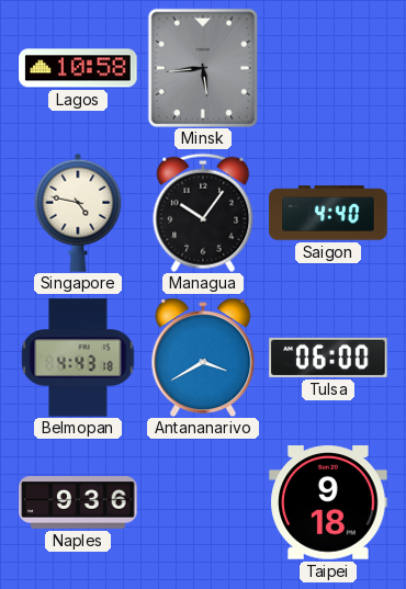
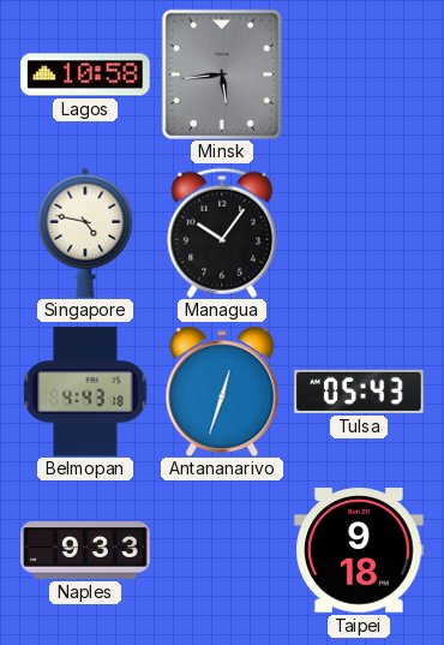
Saigon: 4:40 -> none
Antananarivo: 3:40 -> 12:33
Tulsa: 06:00 -> 05:43
Naples: 9:36 -> 9:33
